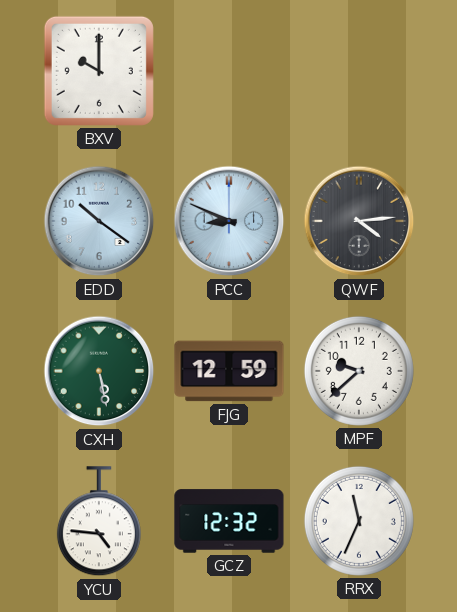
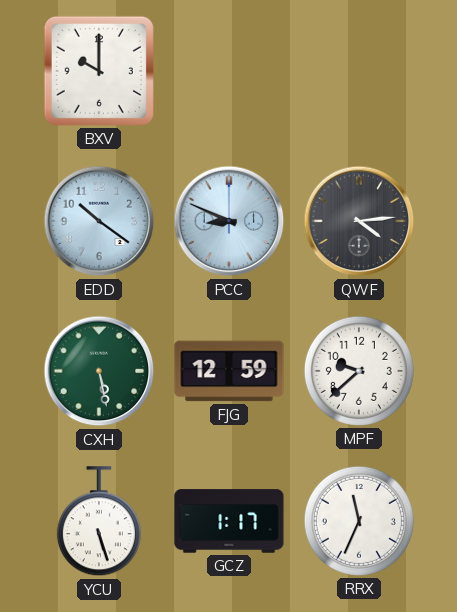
YCU: 4:46 -> 5:27
GCZ: 12:32 -> 1:17
